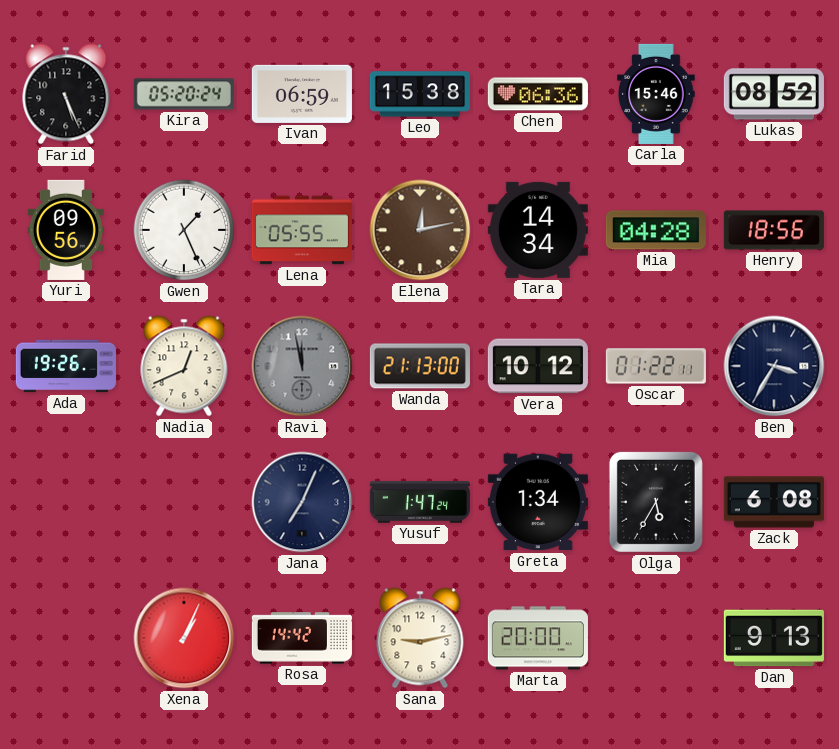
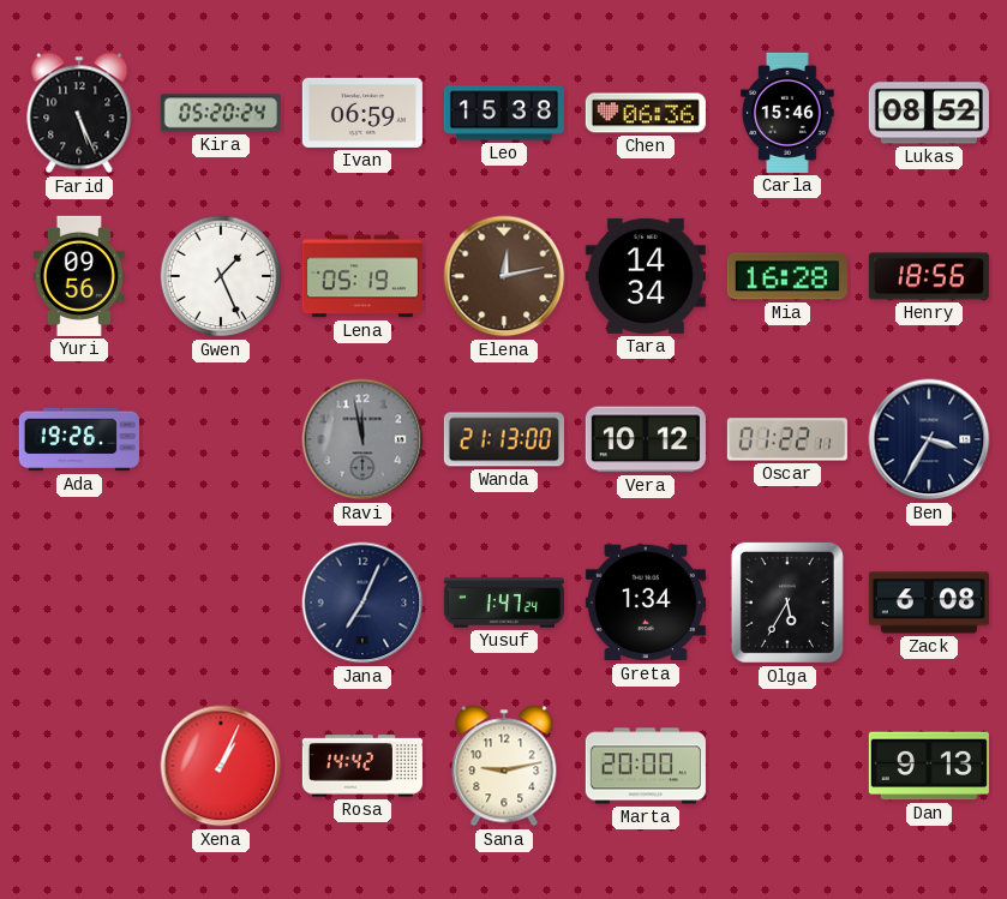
Lena: 05:55 -> 05:19
Mia: 04:28 -> 16:28
Nadia: 12:41 -> none
